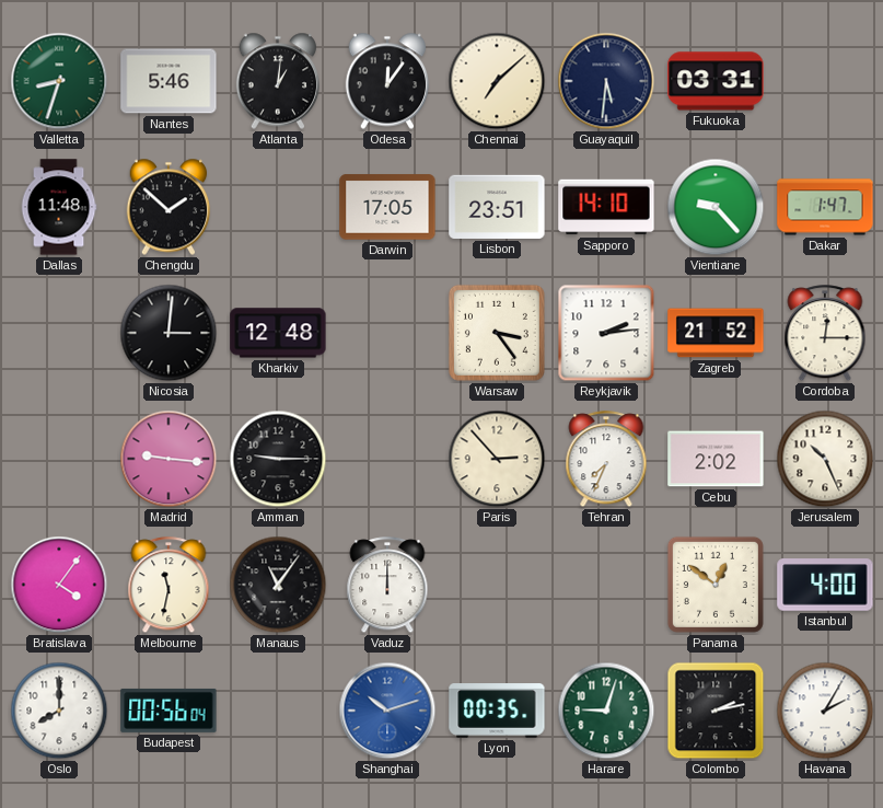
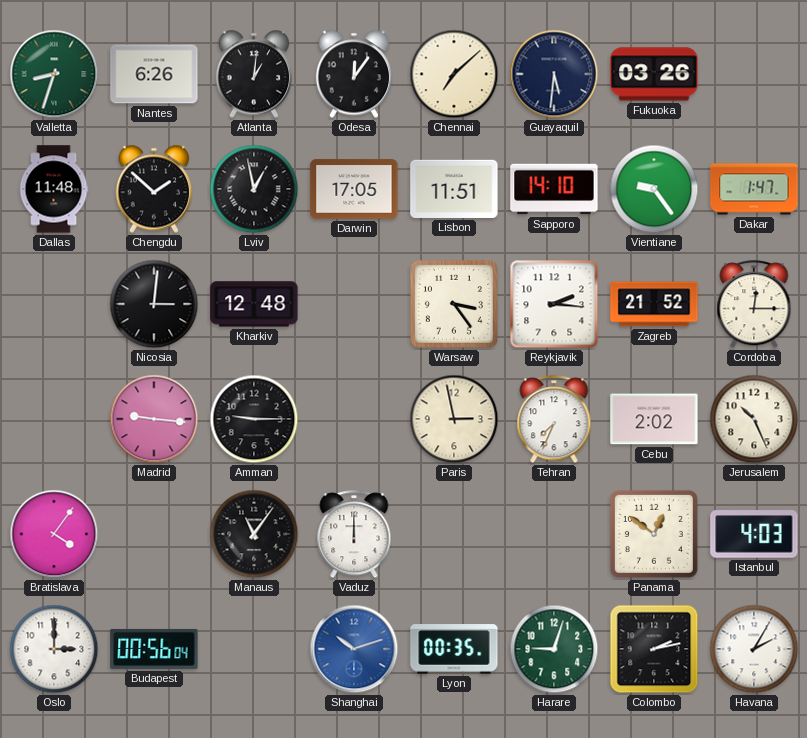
Nantes: 5:46 -> 6:26
Fukuoka: 03:31 -> 03:26
Lviv: none -> 12:58
Lisbon: 23:51 -> 11:51
Vientiane: 9:23 -> 9:24
Reykjavik: 2:14 -> 2:16
Paris: 2:53 -> 2:58
Melbourne: 11:32 -> none
Istanbul: 4:00 -> 4:03
Oslo: 8:00 -> 3:00
